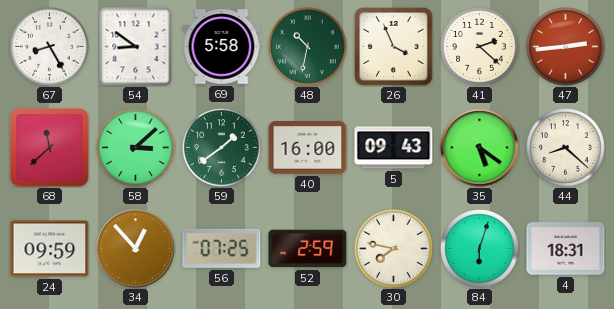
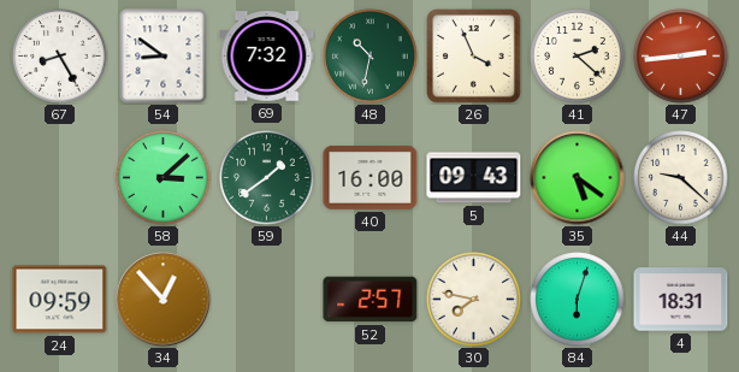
69: 5:58 -> 7:32
68: 11:38 -> none
44: 8:22 -> 9:22
56: 07:25 -> none
52: 2:59 -> 2:57
